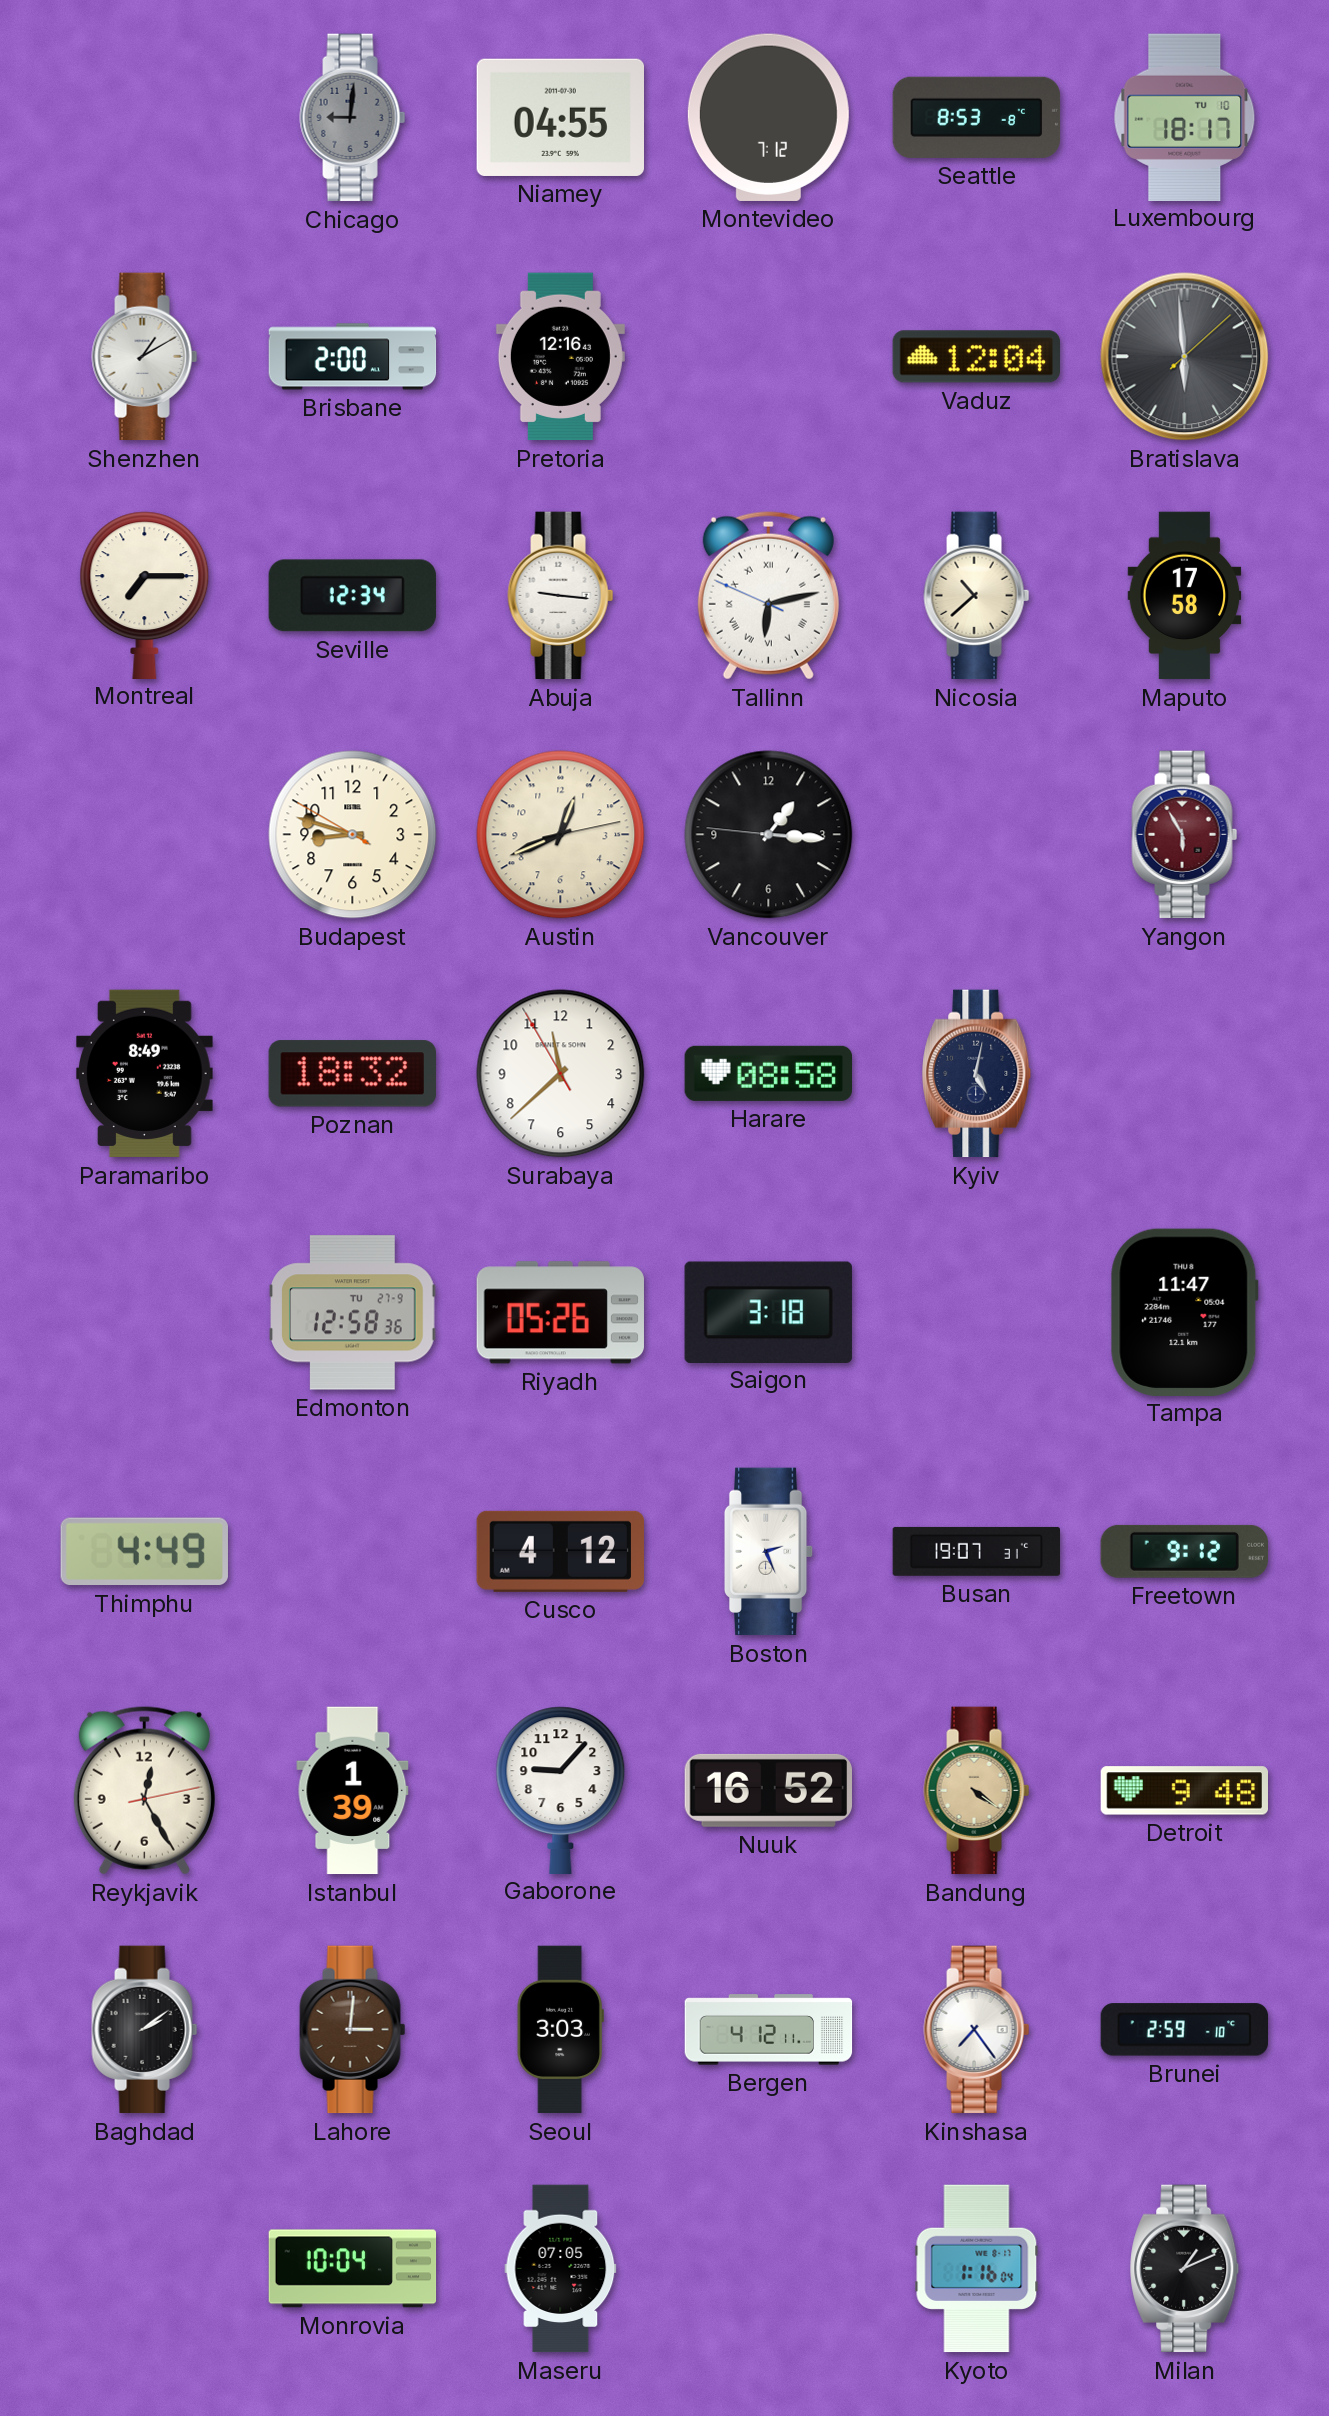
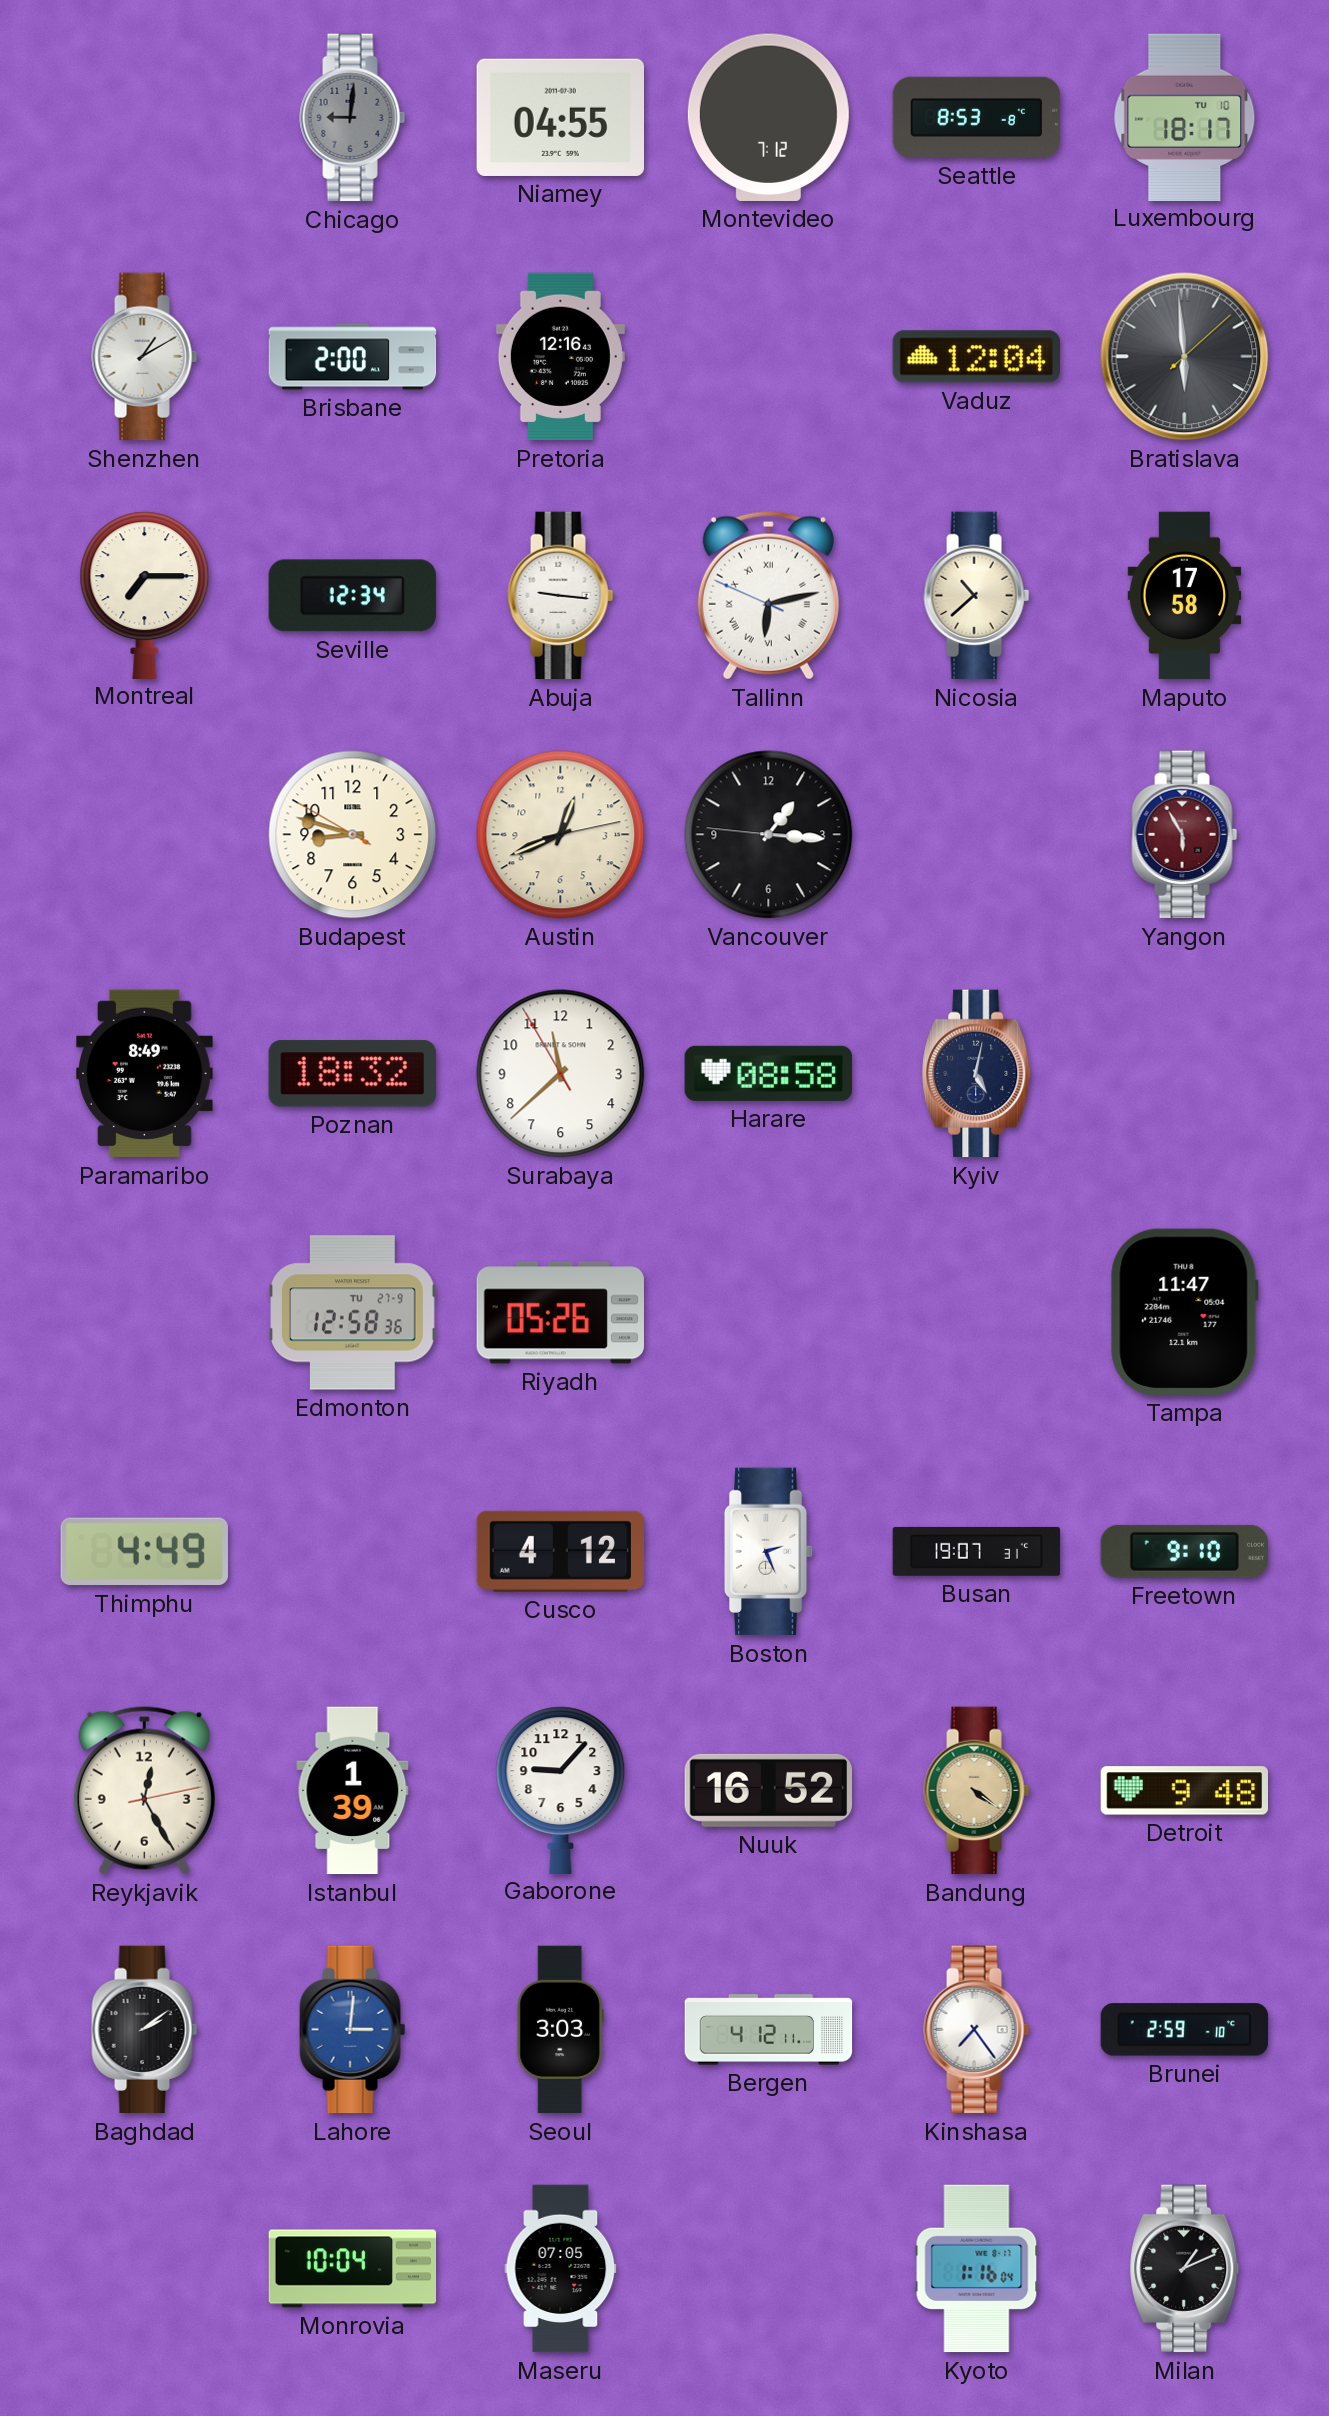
Saigon: 3:18 -> none
Freetown: 9:12 -> 9:10
Lahore dial: brown -> blue
